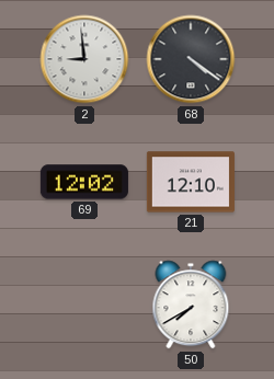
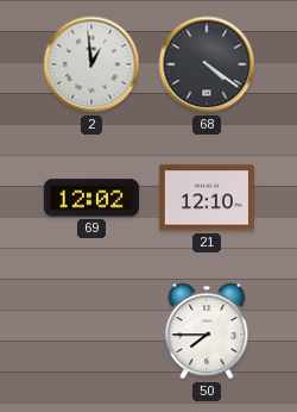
2: 8:59 -> 12:59
50: 7:40 -> 7:45
